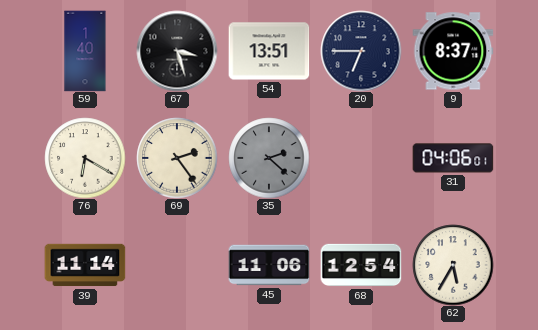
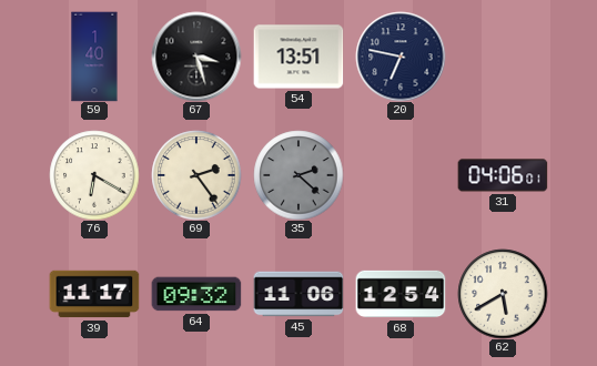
20: 6:45 -> 6:47
9: 8:37 -> none
39: 11:14 -> 11:17
64: none -> 09:32
62: 5:35 -> 5:40
